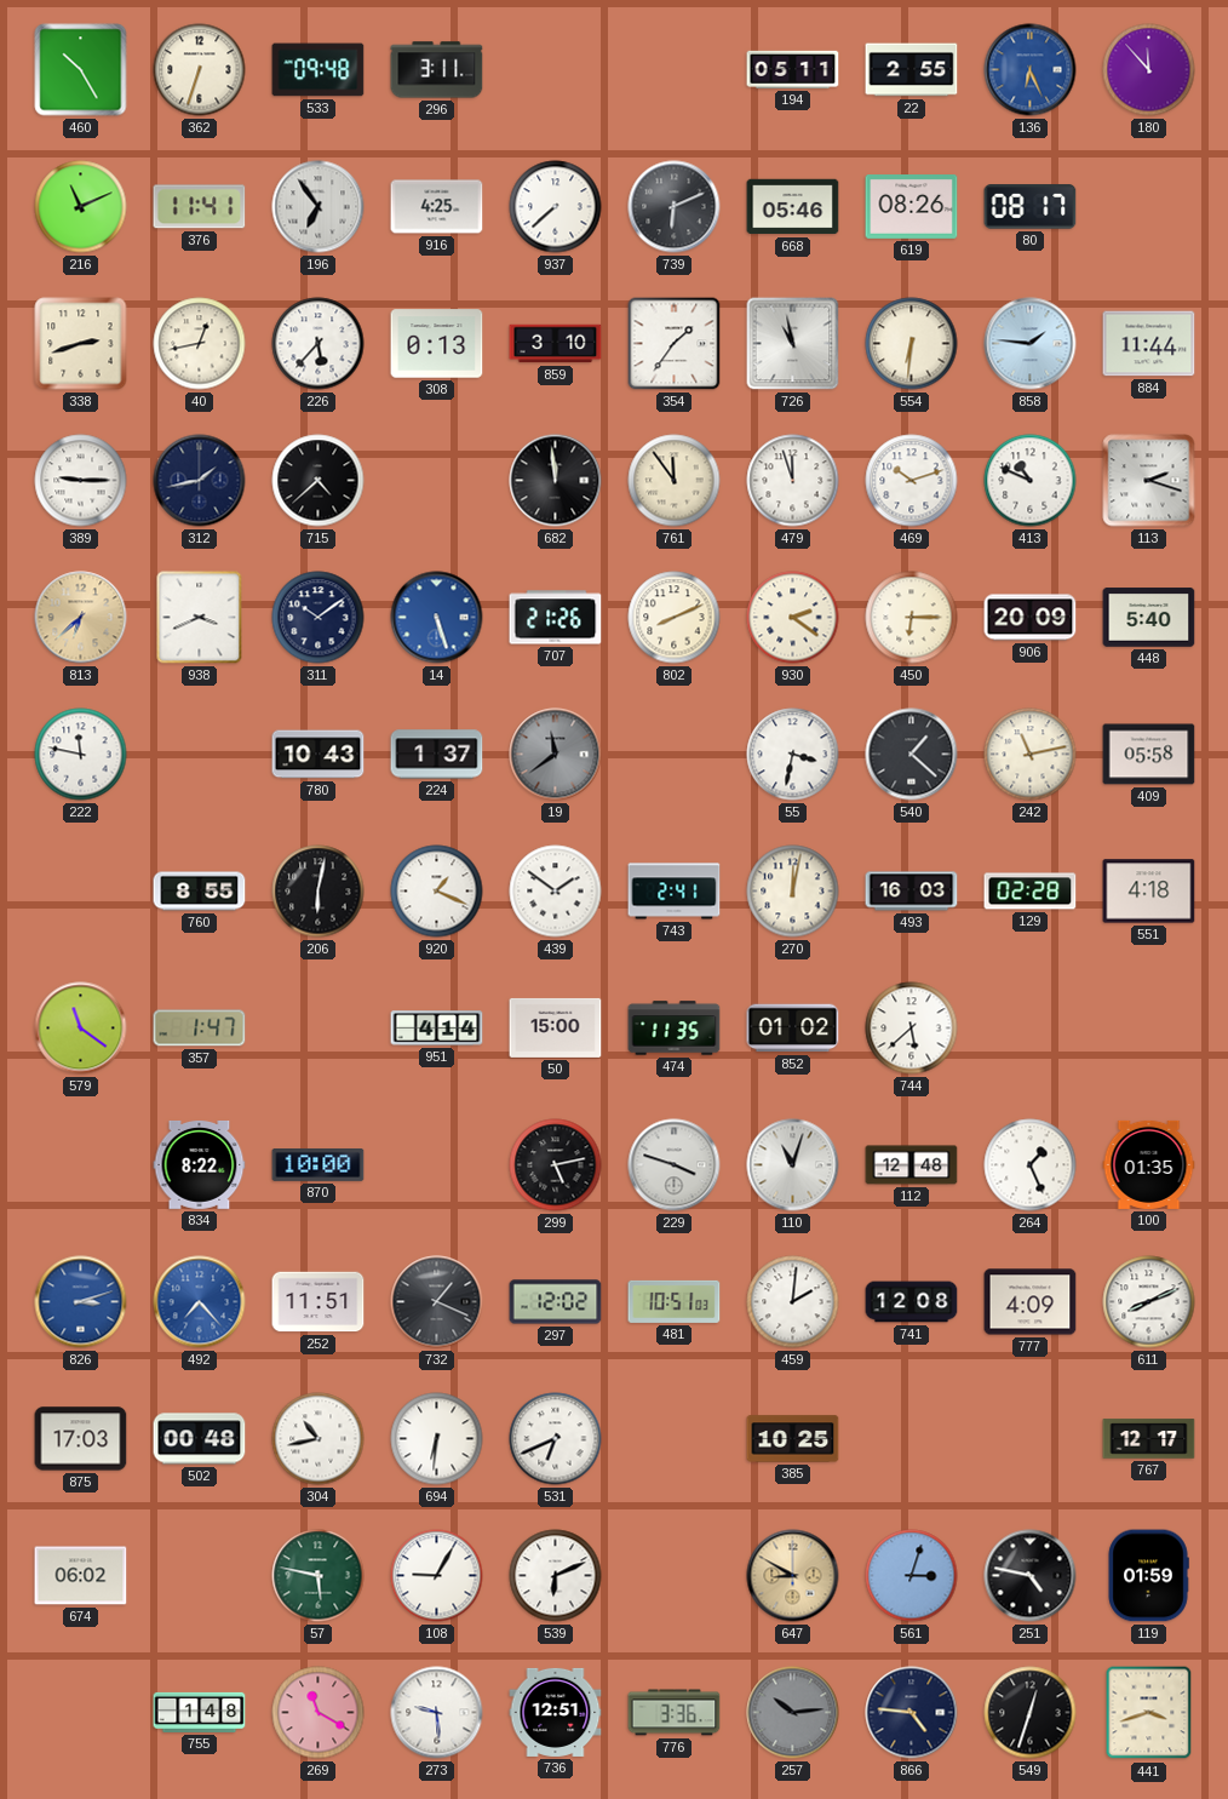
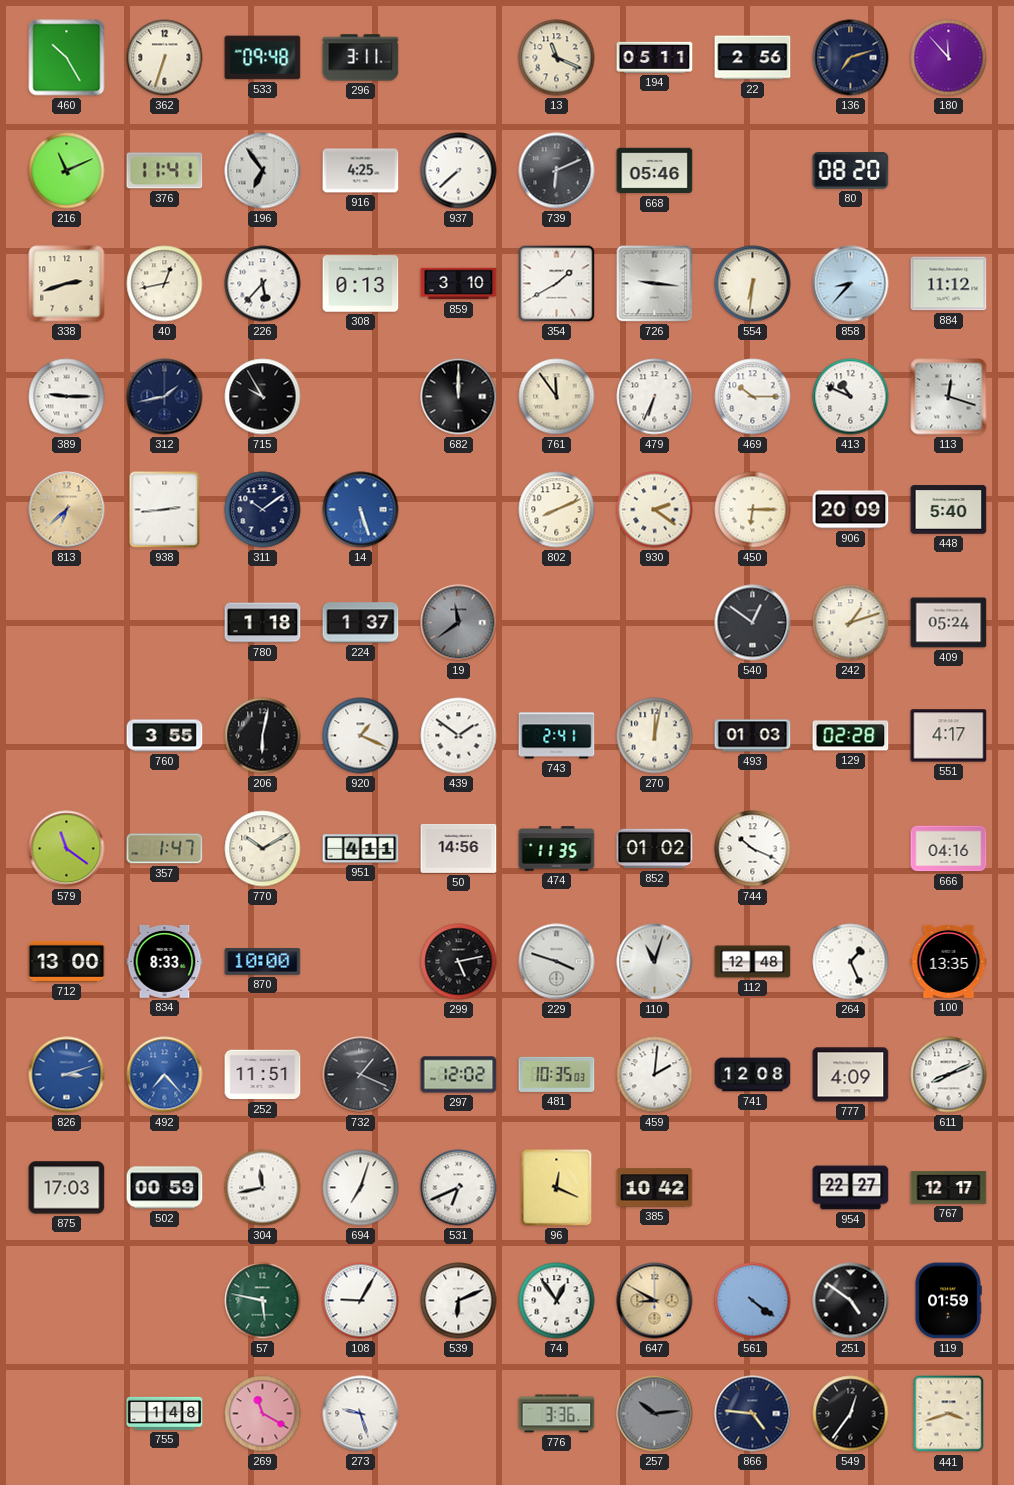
13: none -> 11:19
22: 2:55 -> 2:56
136: 6:26 -> 7:12
136 dial: blue -> navy
619: 08:26 -> none
80: 08:17 -> 08:20
354: 1:36 -> 1:40
726: 10:58 -> 9:16
858: 1:46 -> 8:37
884: 11:44 -> 11:12
715: 4:38 -> 9:55
682: 11:59 -> 12:00
479: 11:57 -> 6:34
469: 10:12 -> 10:15
113: 2:18 -> 12:18
938: 3:41 -> 2:44
707: 21:26 -> none
222: 11:47 -> none
780: 10:43 -> 1:18
55: 3:32 -> none
540: 1:22 -> 12:51
242: 11:13 -> 1:12
409: 05:58 -> 05:24
760: 8:55 -> 3:55
493: 16:03 -> 01:03
551: 4:18 -> 4:17
770: none -> 10:10
951: 4:14 -> 4:11
50: 15:00 -> 14:56
744: 5:38 -> 10:19
666: none -> 04:16
712: none -> 13:00
834: 8:22 -> 8:33
100: 01:35 -> 13:35
481: 10:51 -> 10:35
502: 00:48 -> 00:59
304: 10:43 -> 11:43
694: 6:31 -> 7:03
96: none -> 12:19
385: 10:25 -> 10:42
954: none -> 22:27
674: 06:02 -> none
74: none -> 12:54
561: 3:03 -> 4:21
251: 4:47 -> 4:51
273: 9:29 -> 9:27
736: 12:51 -> none
549: 12:33 -> 12:36
